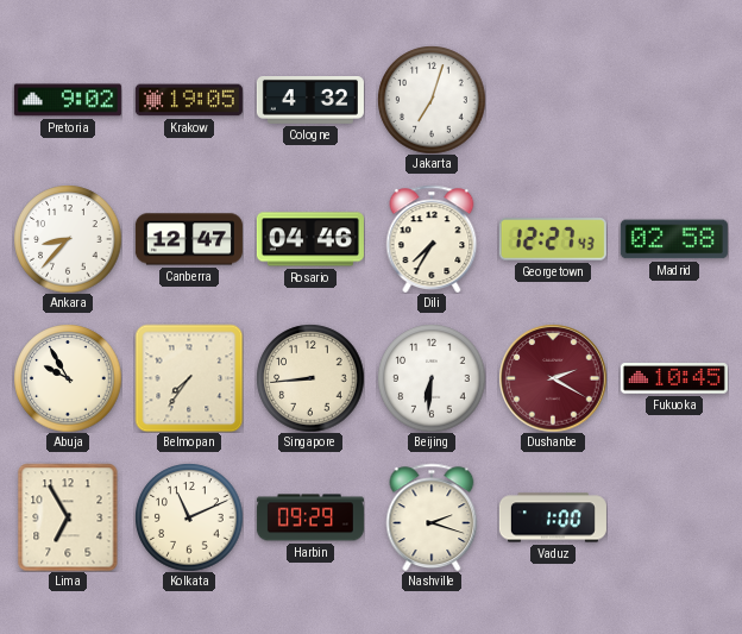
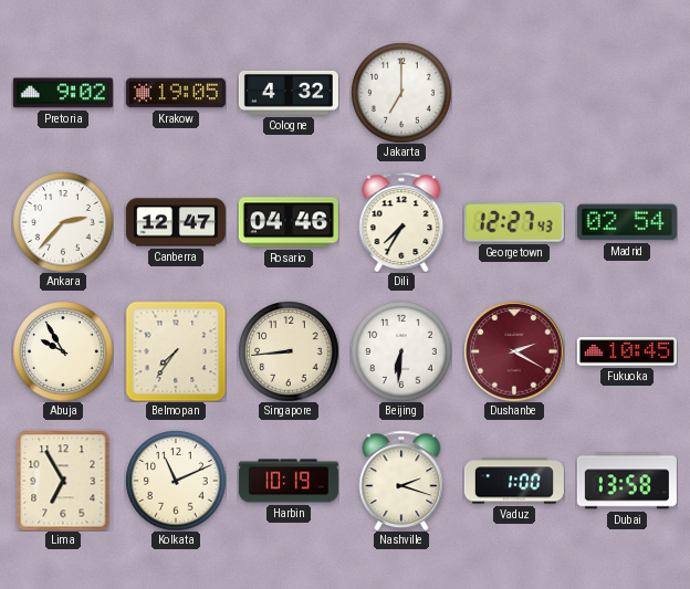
Jakarta: 7:03 -> 7:00
Ankara: 8:37 -> 2:37
Madrid: 02:58 -> 02:54
Harbin: 09:29 -> 10:19
Dubai: none -> 13:58
